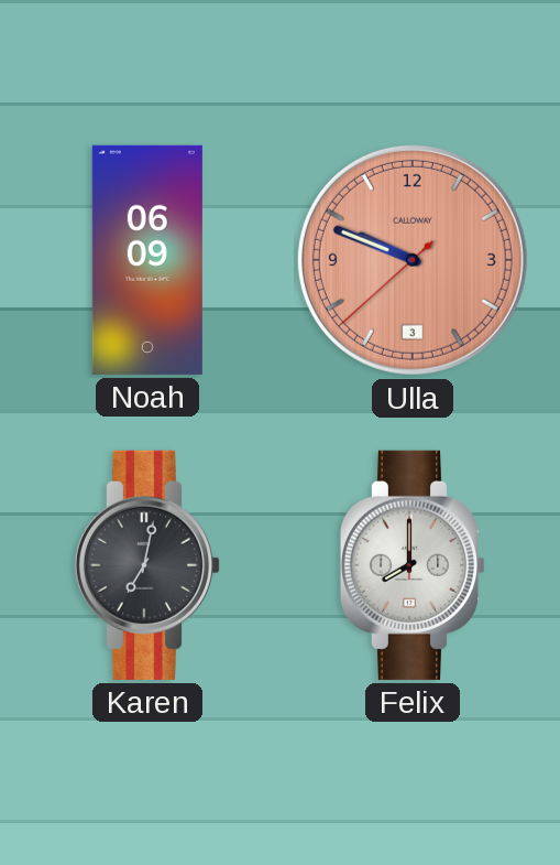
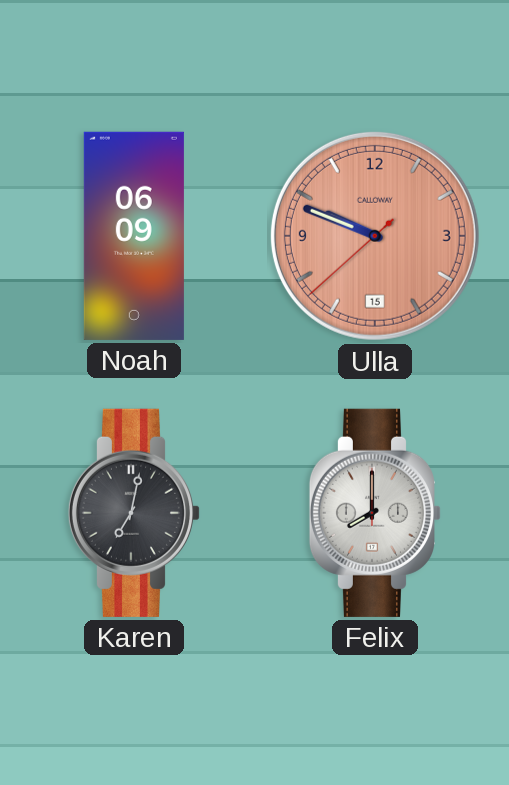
Ulla date: 3 -> 15
